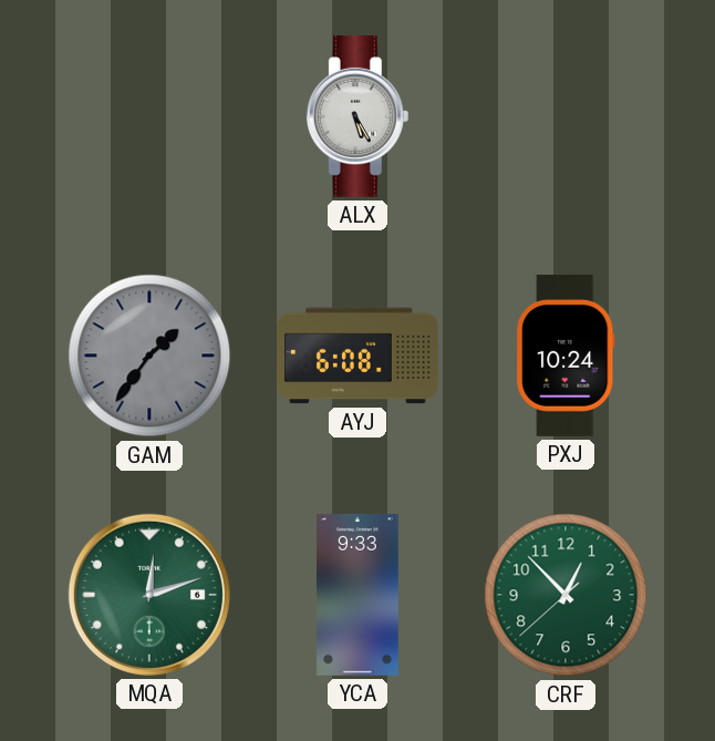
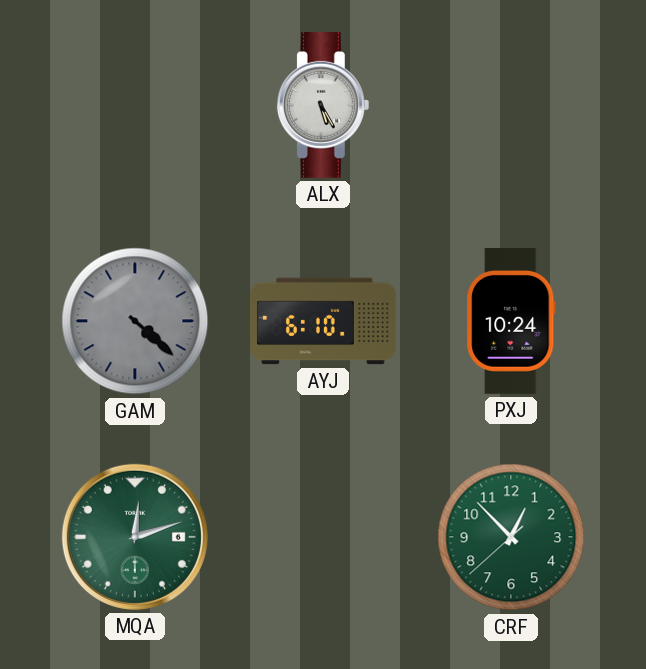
GAM: 1:36 -> 4:22
AYJ: 6:08 -> 6:10
YCA: 9:33 -> none
